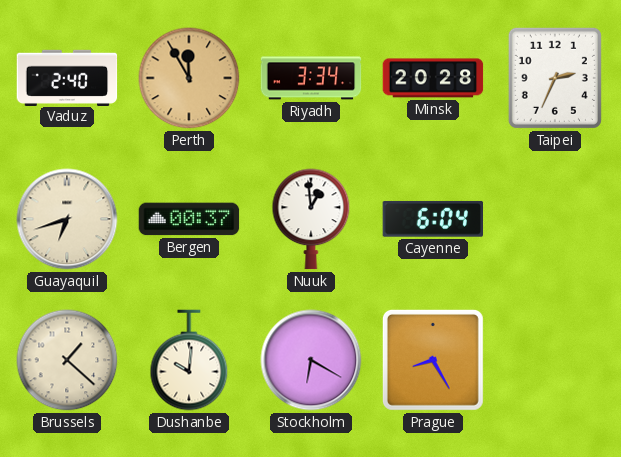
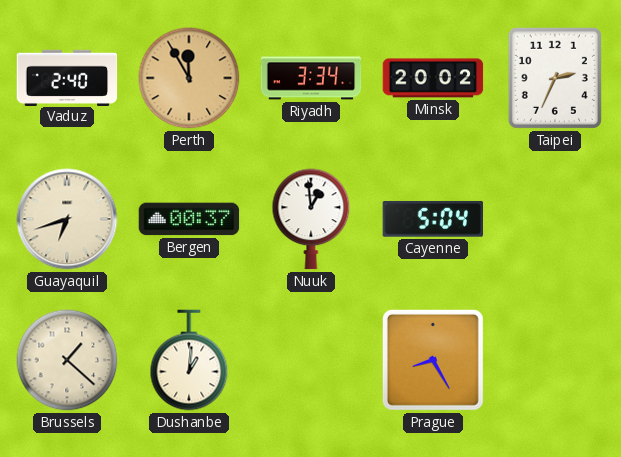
Minsk: 20:28 -> 20:02
Cayenne: 6:04 -> 5:04
Dushanbe: 10:01 -> 1:01
Stockholm: 6:20 -> none
